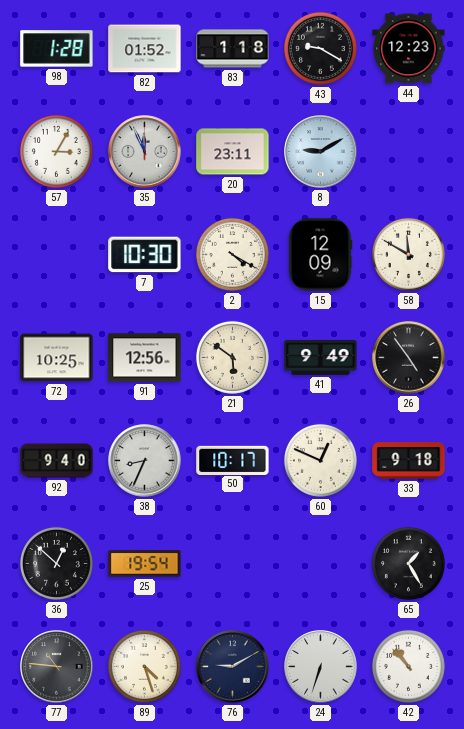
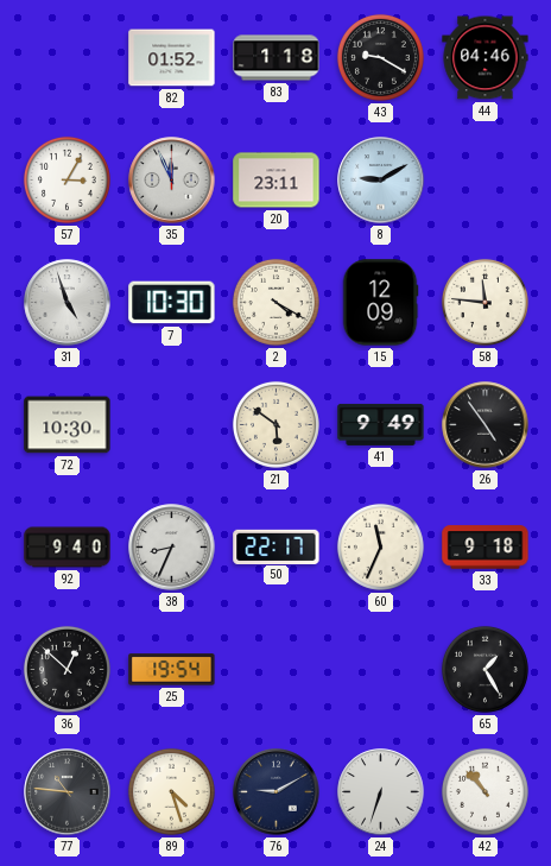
98: 1:28 -> none
44: 12:23 -> 04:46
31: none -> 4:57
58: 11:50 -> 11:46
72: 10:25 -> 10:30
91: 12:56 -> none
50: 10:17 -> 22:17
60: 12:49 -> 11:34
